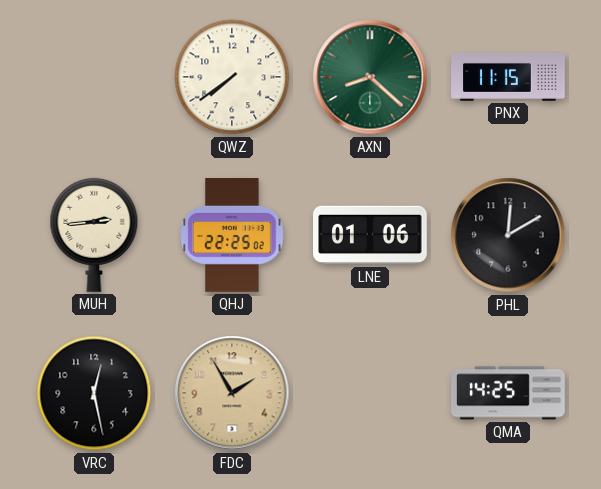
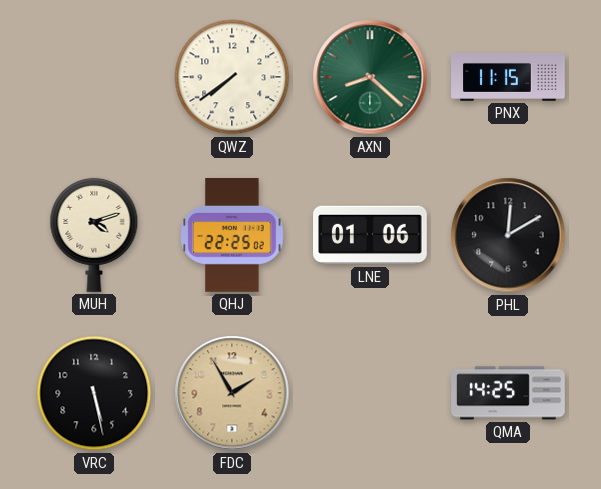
MUH: 2:44 -> 4:12
VRC: 12:28 -> 5:28
